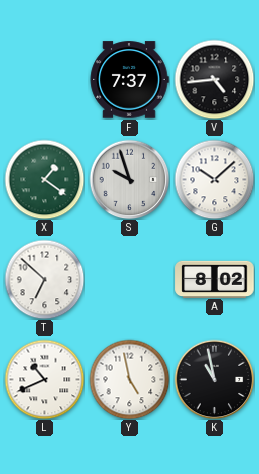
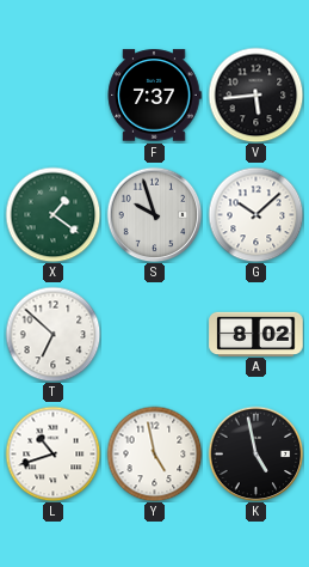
V: 4:44 -> 5:44
L: 10:41 -> 10:42
K: 10:58 -> 4:58
